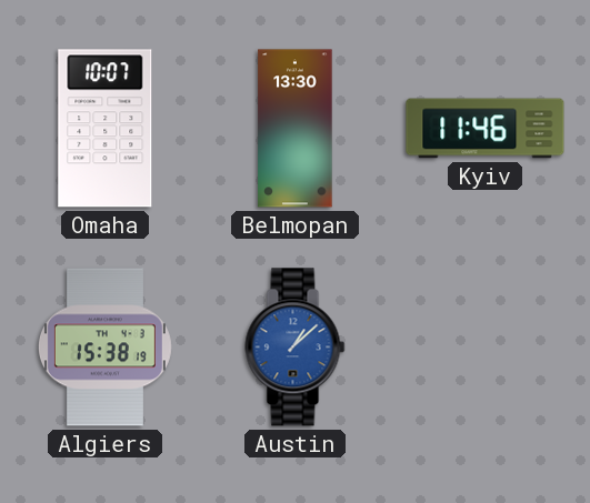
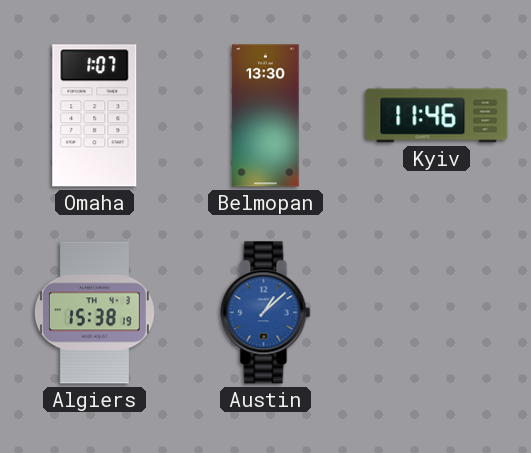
Omaha: 10:07 -> 1:07
